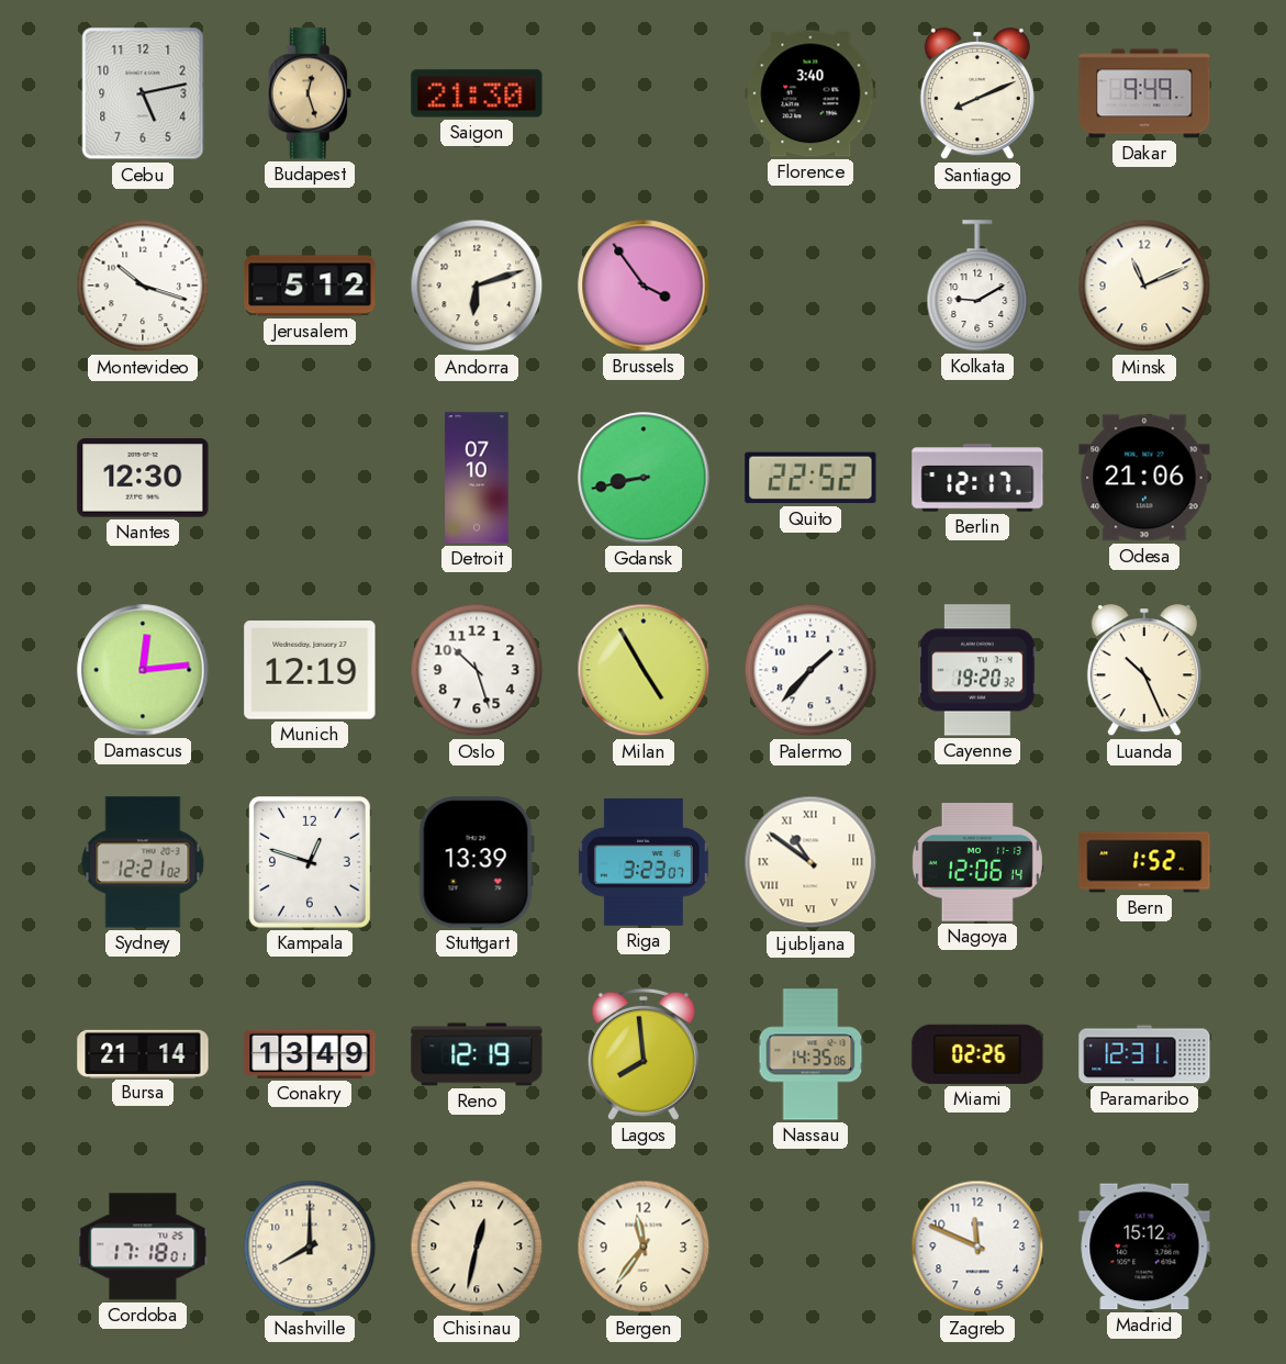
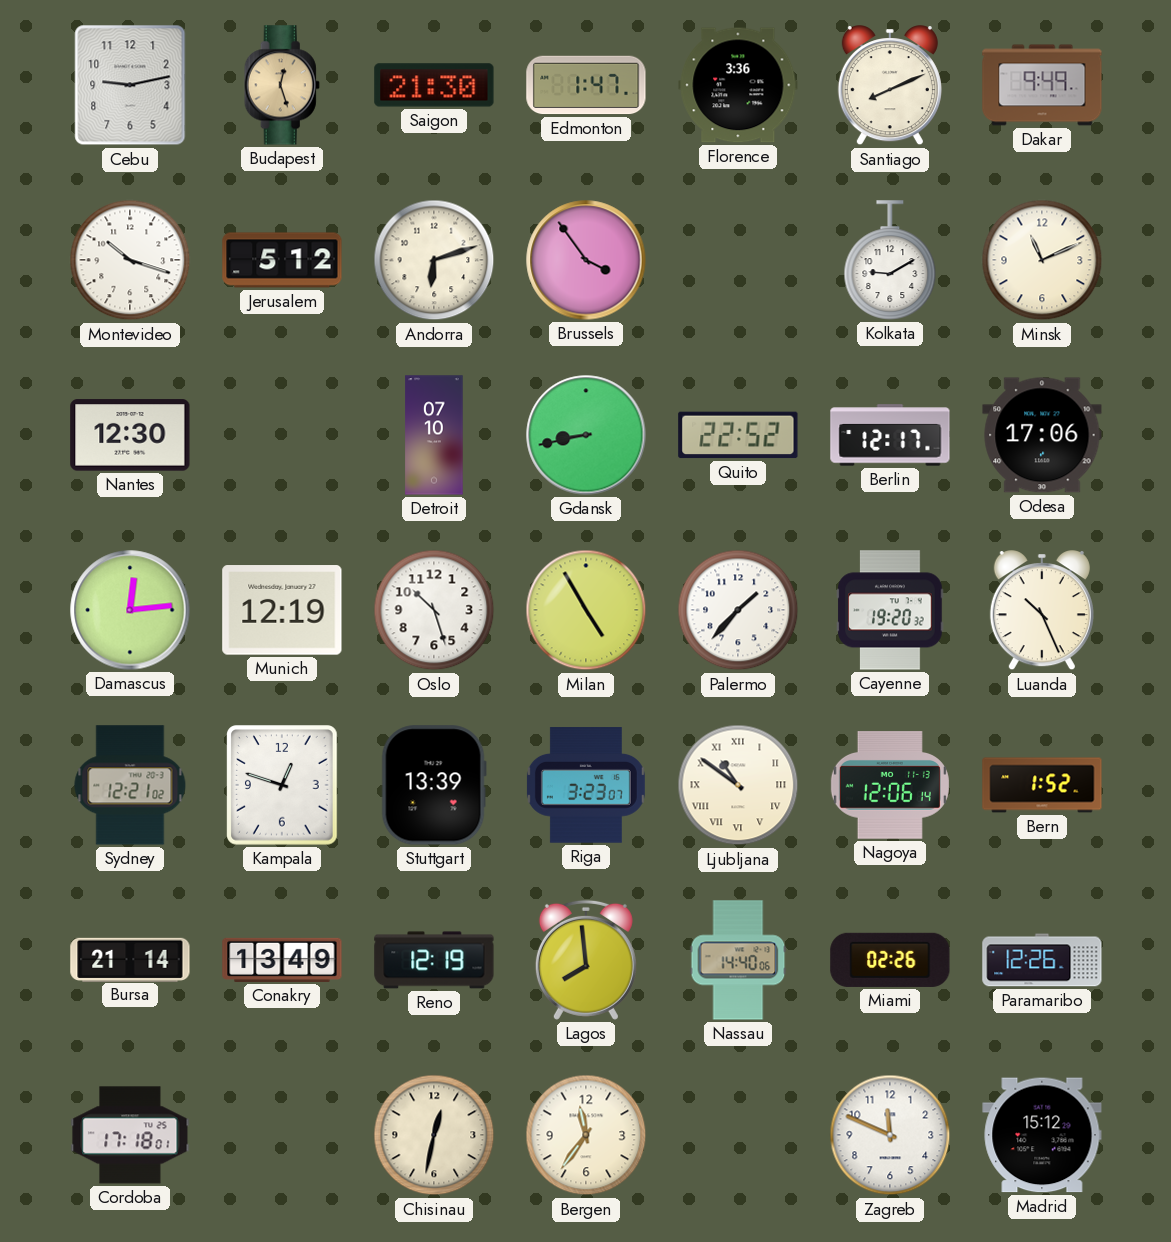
Cebu: 5:13 -> 9:13
Edmonton: none -> 1:47
Florence: 3:40 -> 3:36
Odesa: 21:06 -> 17:06
Nassau: 14:35 -> 14:40
Paramaribo: 12:31 -> 12:26
Nashville: 8:00 -> none
